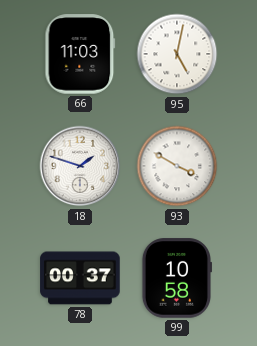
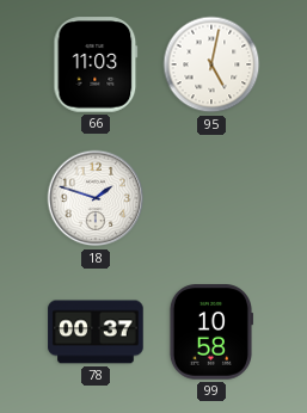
93: 3:50 -> none
